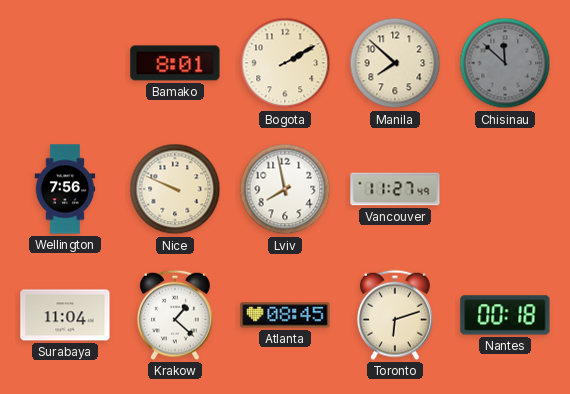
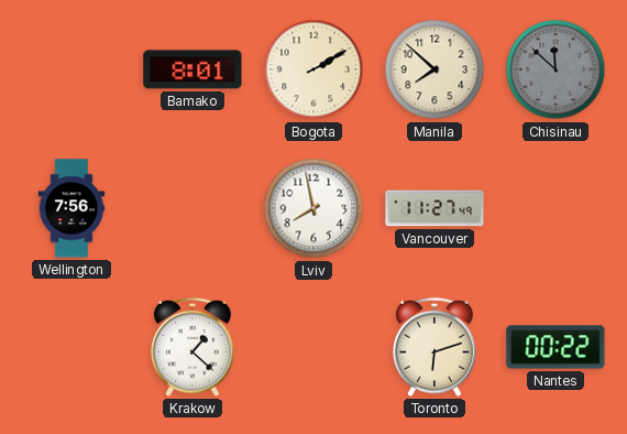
Nice: 9:49 -> none
Surabaya: 11:04 -> none
Atlanta: 08:45 -> none
Nantes: 00:18 -> 00:22
